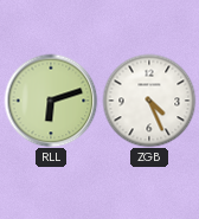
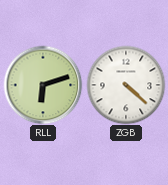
ZGB: 4:26 -> 4:22
